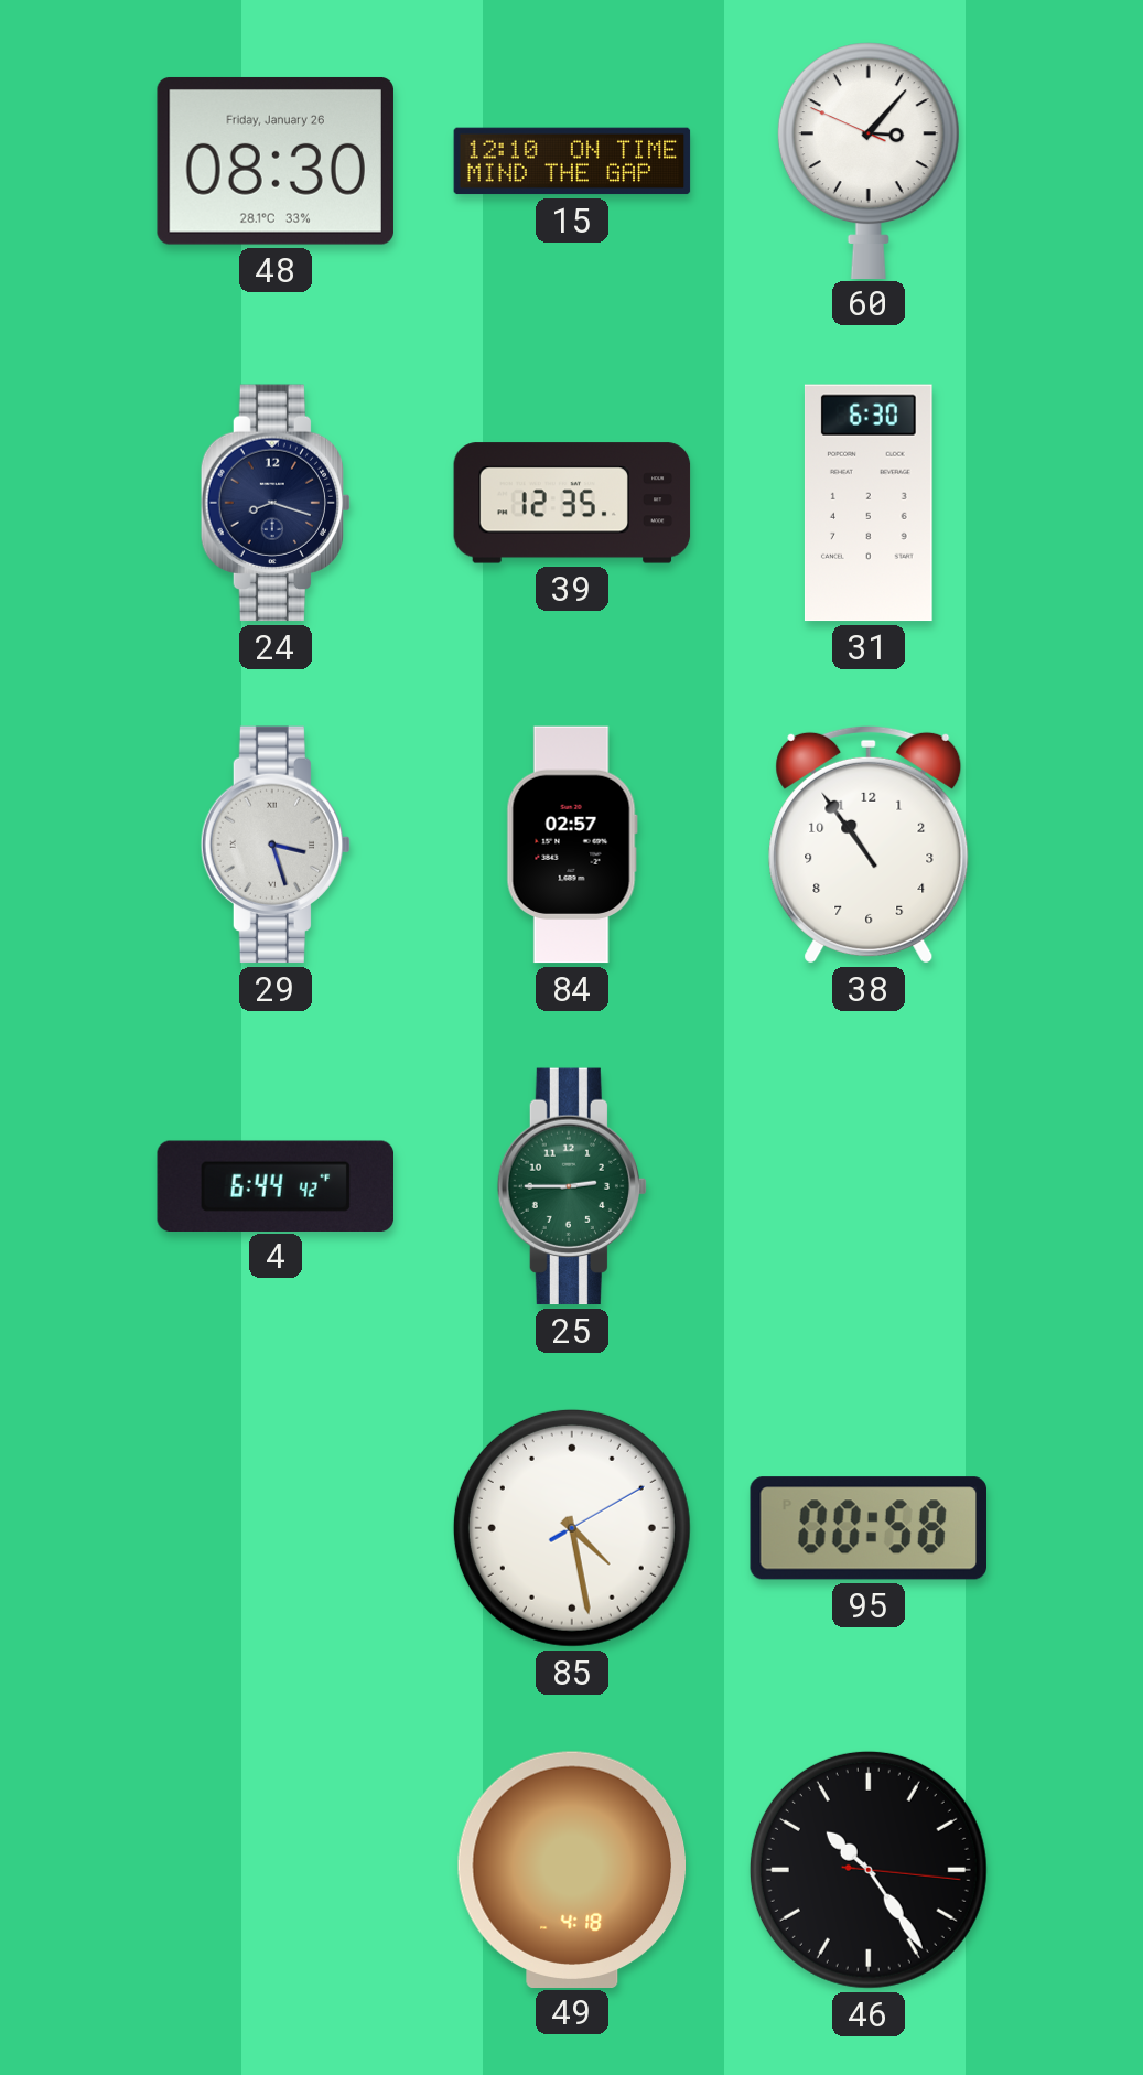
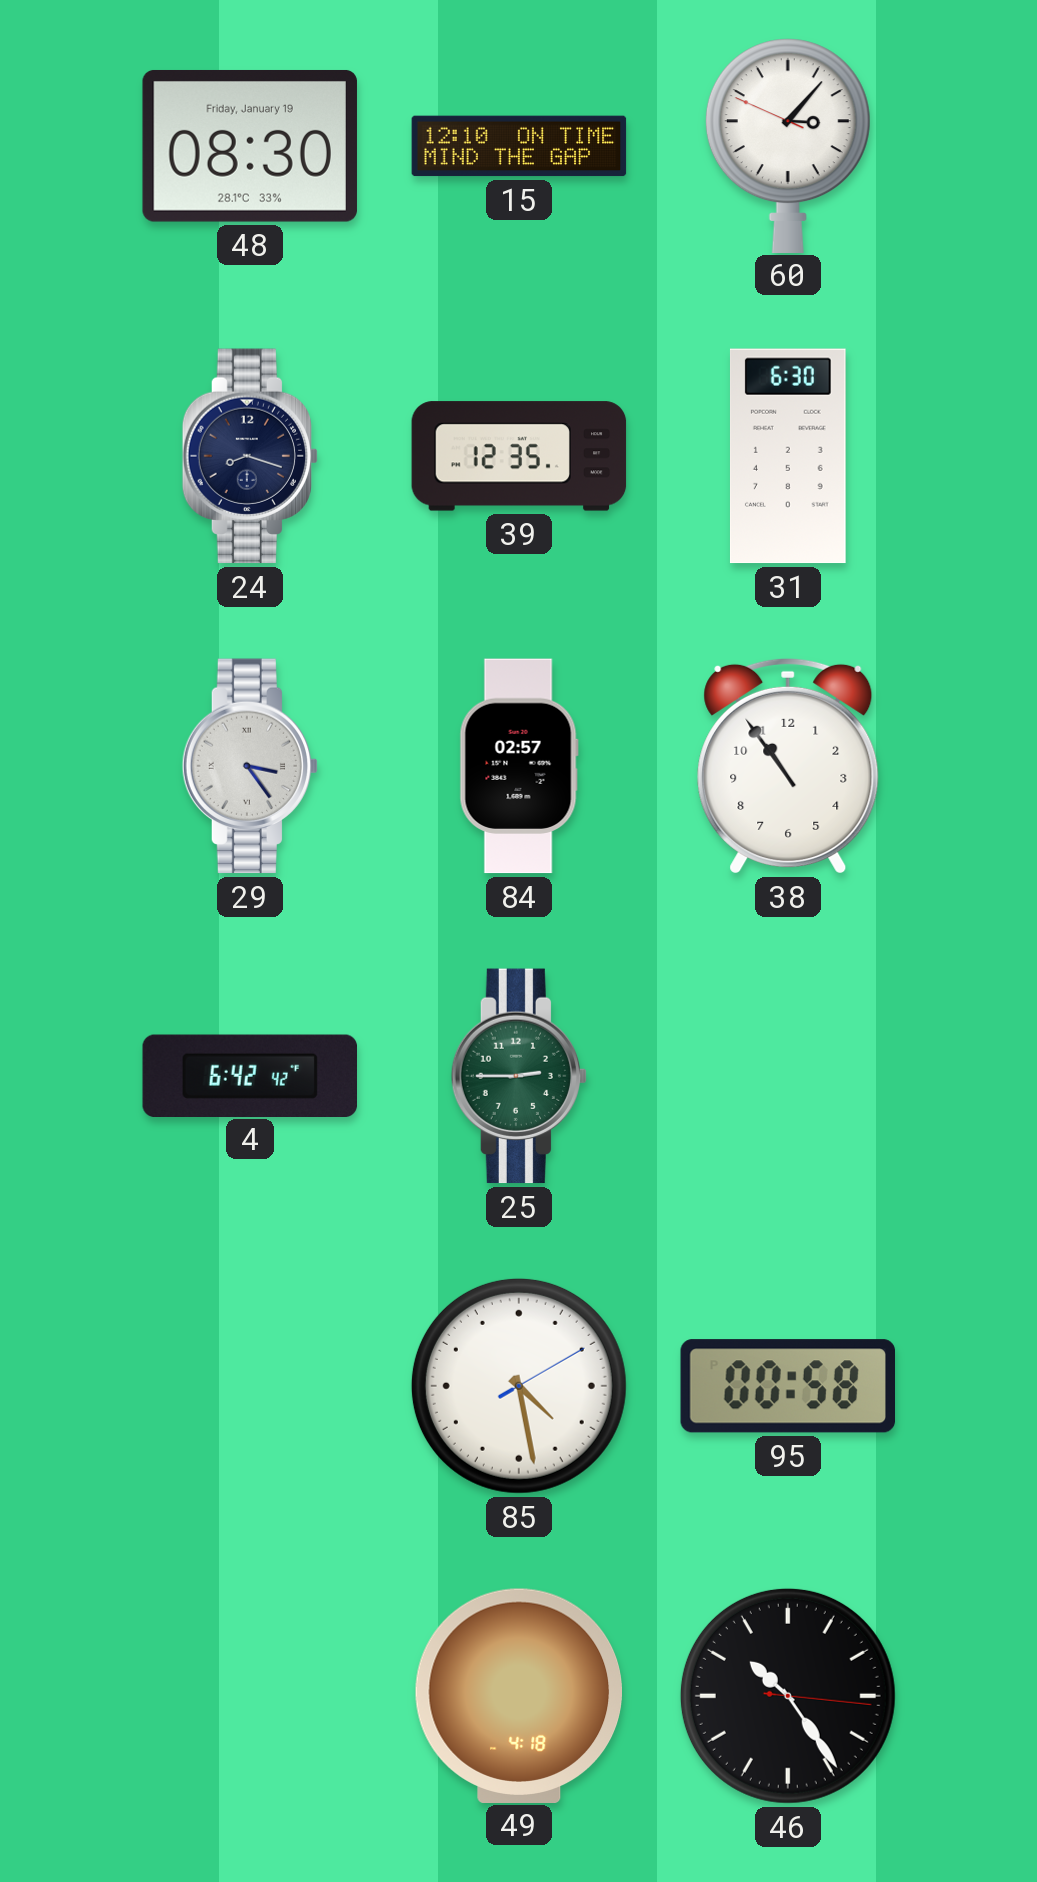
48 date: Friday, January 26 -> Friday, January 19
29: 3:27 -> 3:24
4: 6:44 -> 6:42
